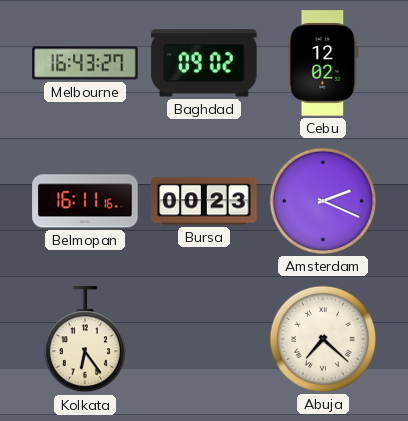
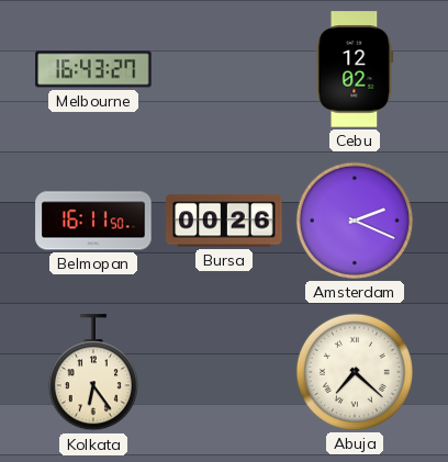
Baghdad: 09:02 -> none
Belmopan: 16:11:16 -> 16:11:50
Bursa: 00:23 -> 00:26
